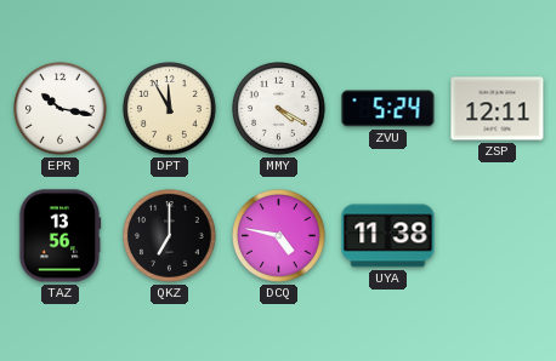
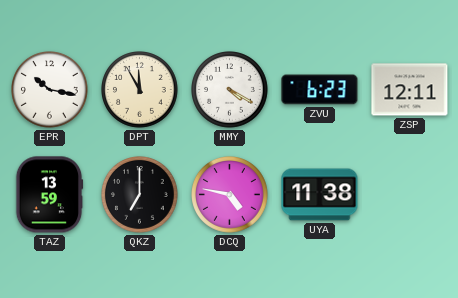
ZVU: 5:24 -> 6:23
TAZ: 13:56 -> 13:59
